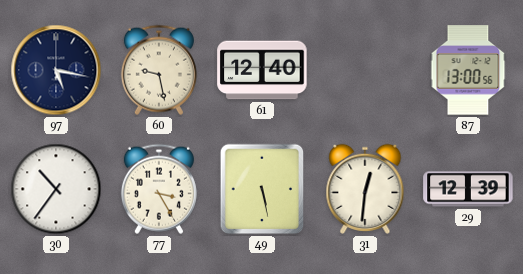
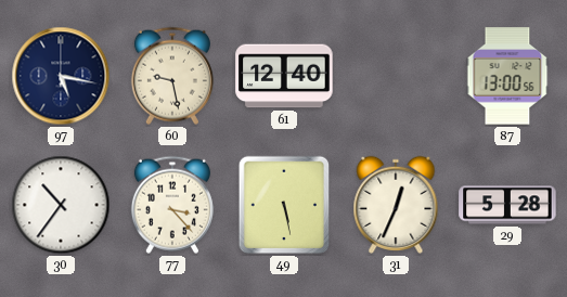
77: 3:25 -> 3:23
31: 12:31 -> 12:34
29: 12:39 -> 5:28
